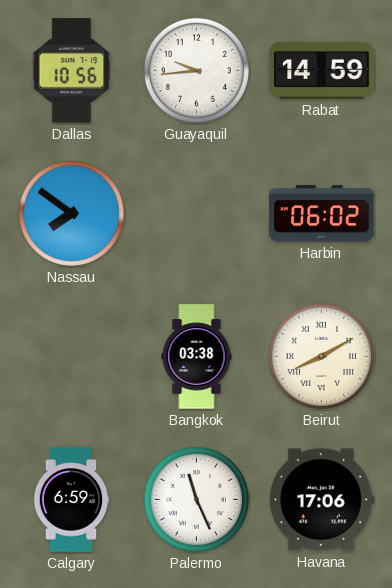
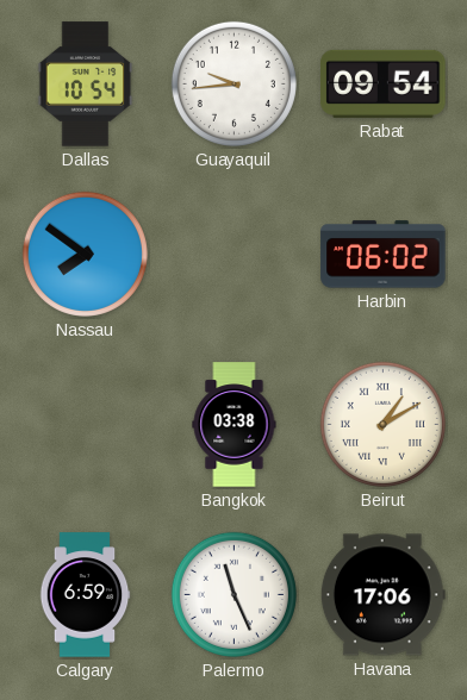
Dallas: 10:56 -> 10:54
Rabat: 14:59 -> 09:54
Beirut: 8:10 -> 1:10
